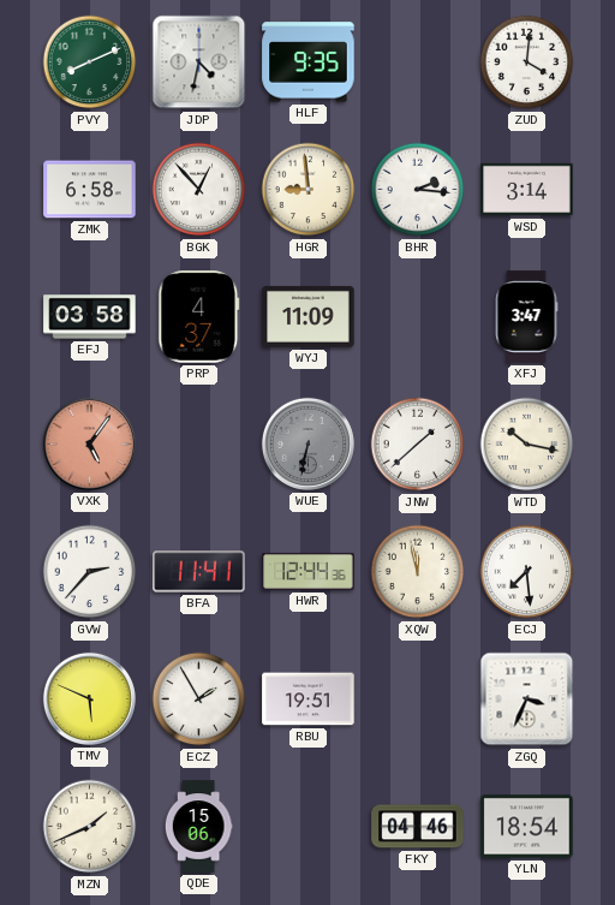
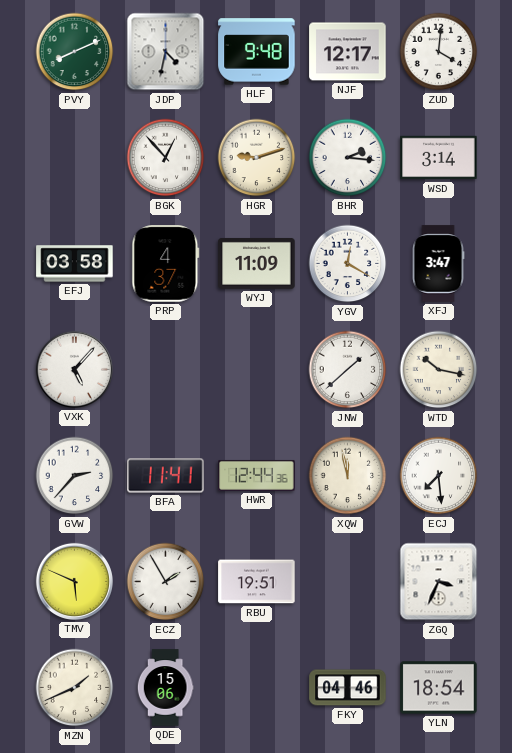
HLF: 9:35 -> 9:48
NJF: none -> 12:17
ZMK: 6:58 -> none
HGR: 8:59 -> 9:12
YGV: none -> 12:20
VXK: 5:06 -> 5:07
VXK dial: salmon -> white
WUE: 6:32 -> none
